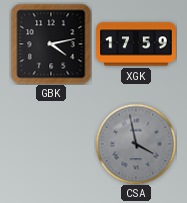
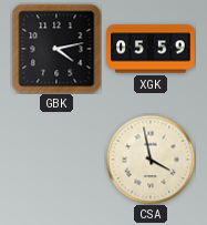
XGK: 17:59 -> 05:59
CSA dial: grey -> cream
